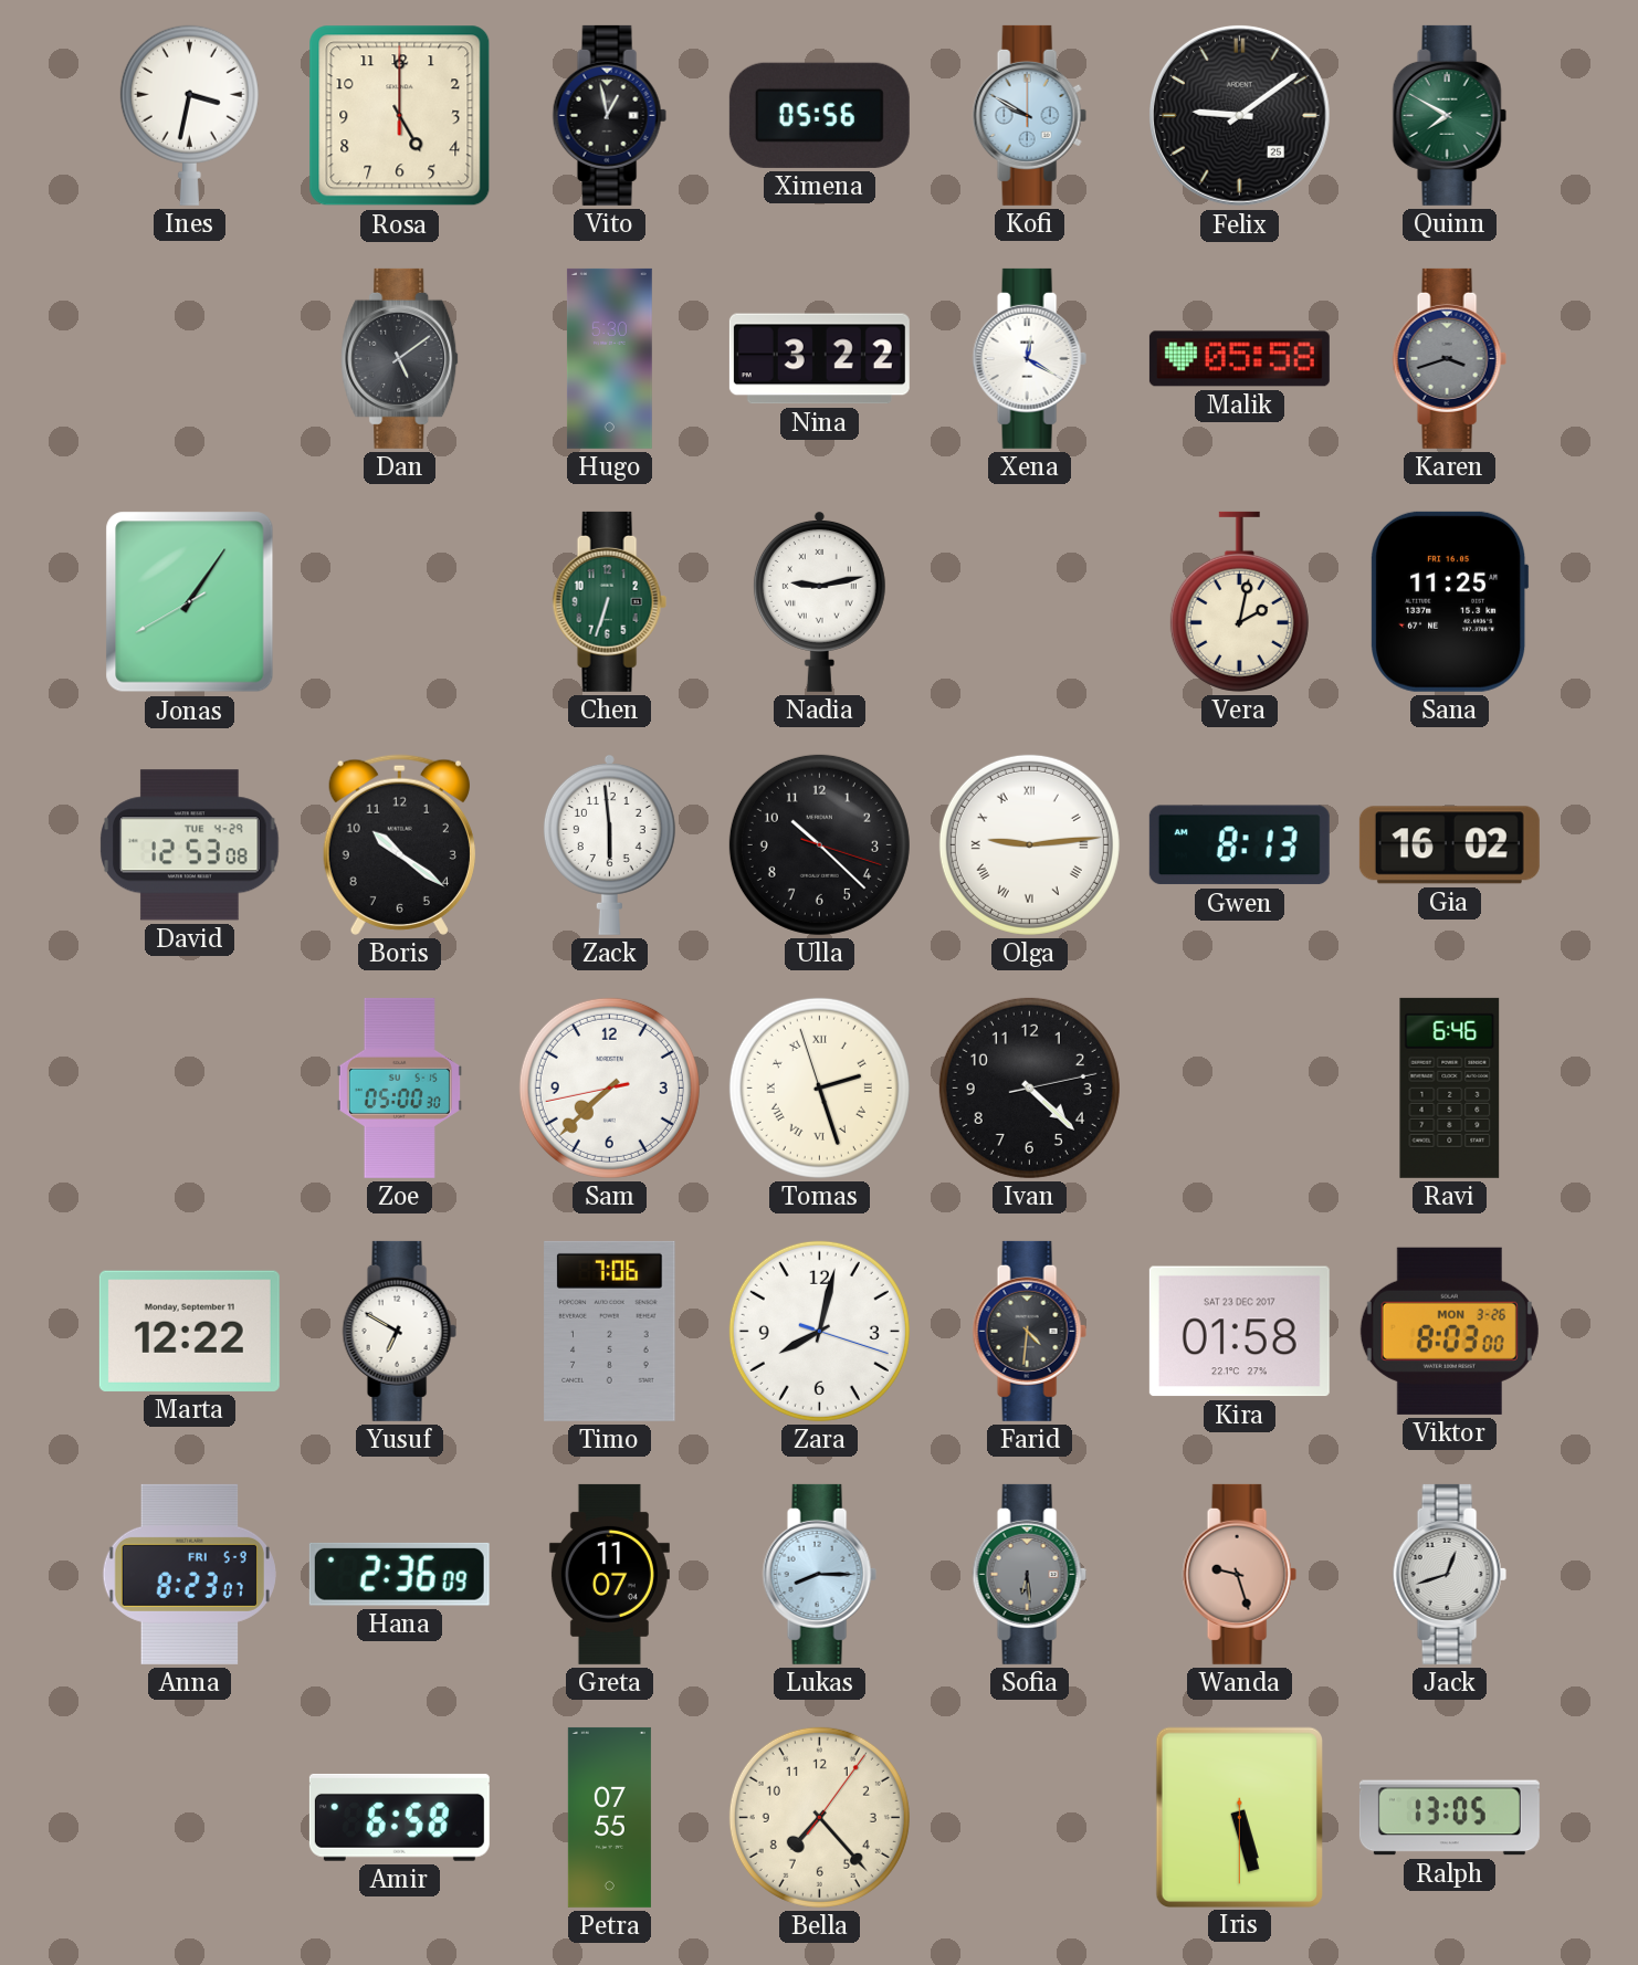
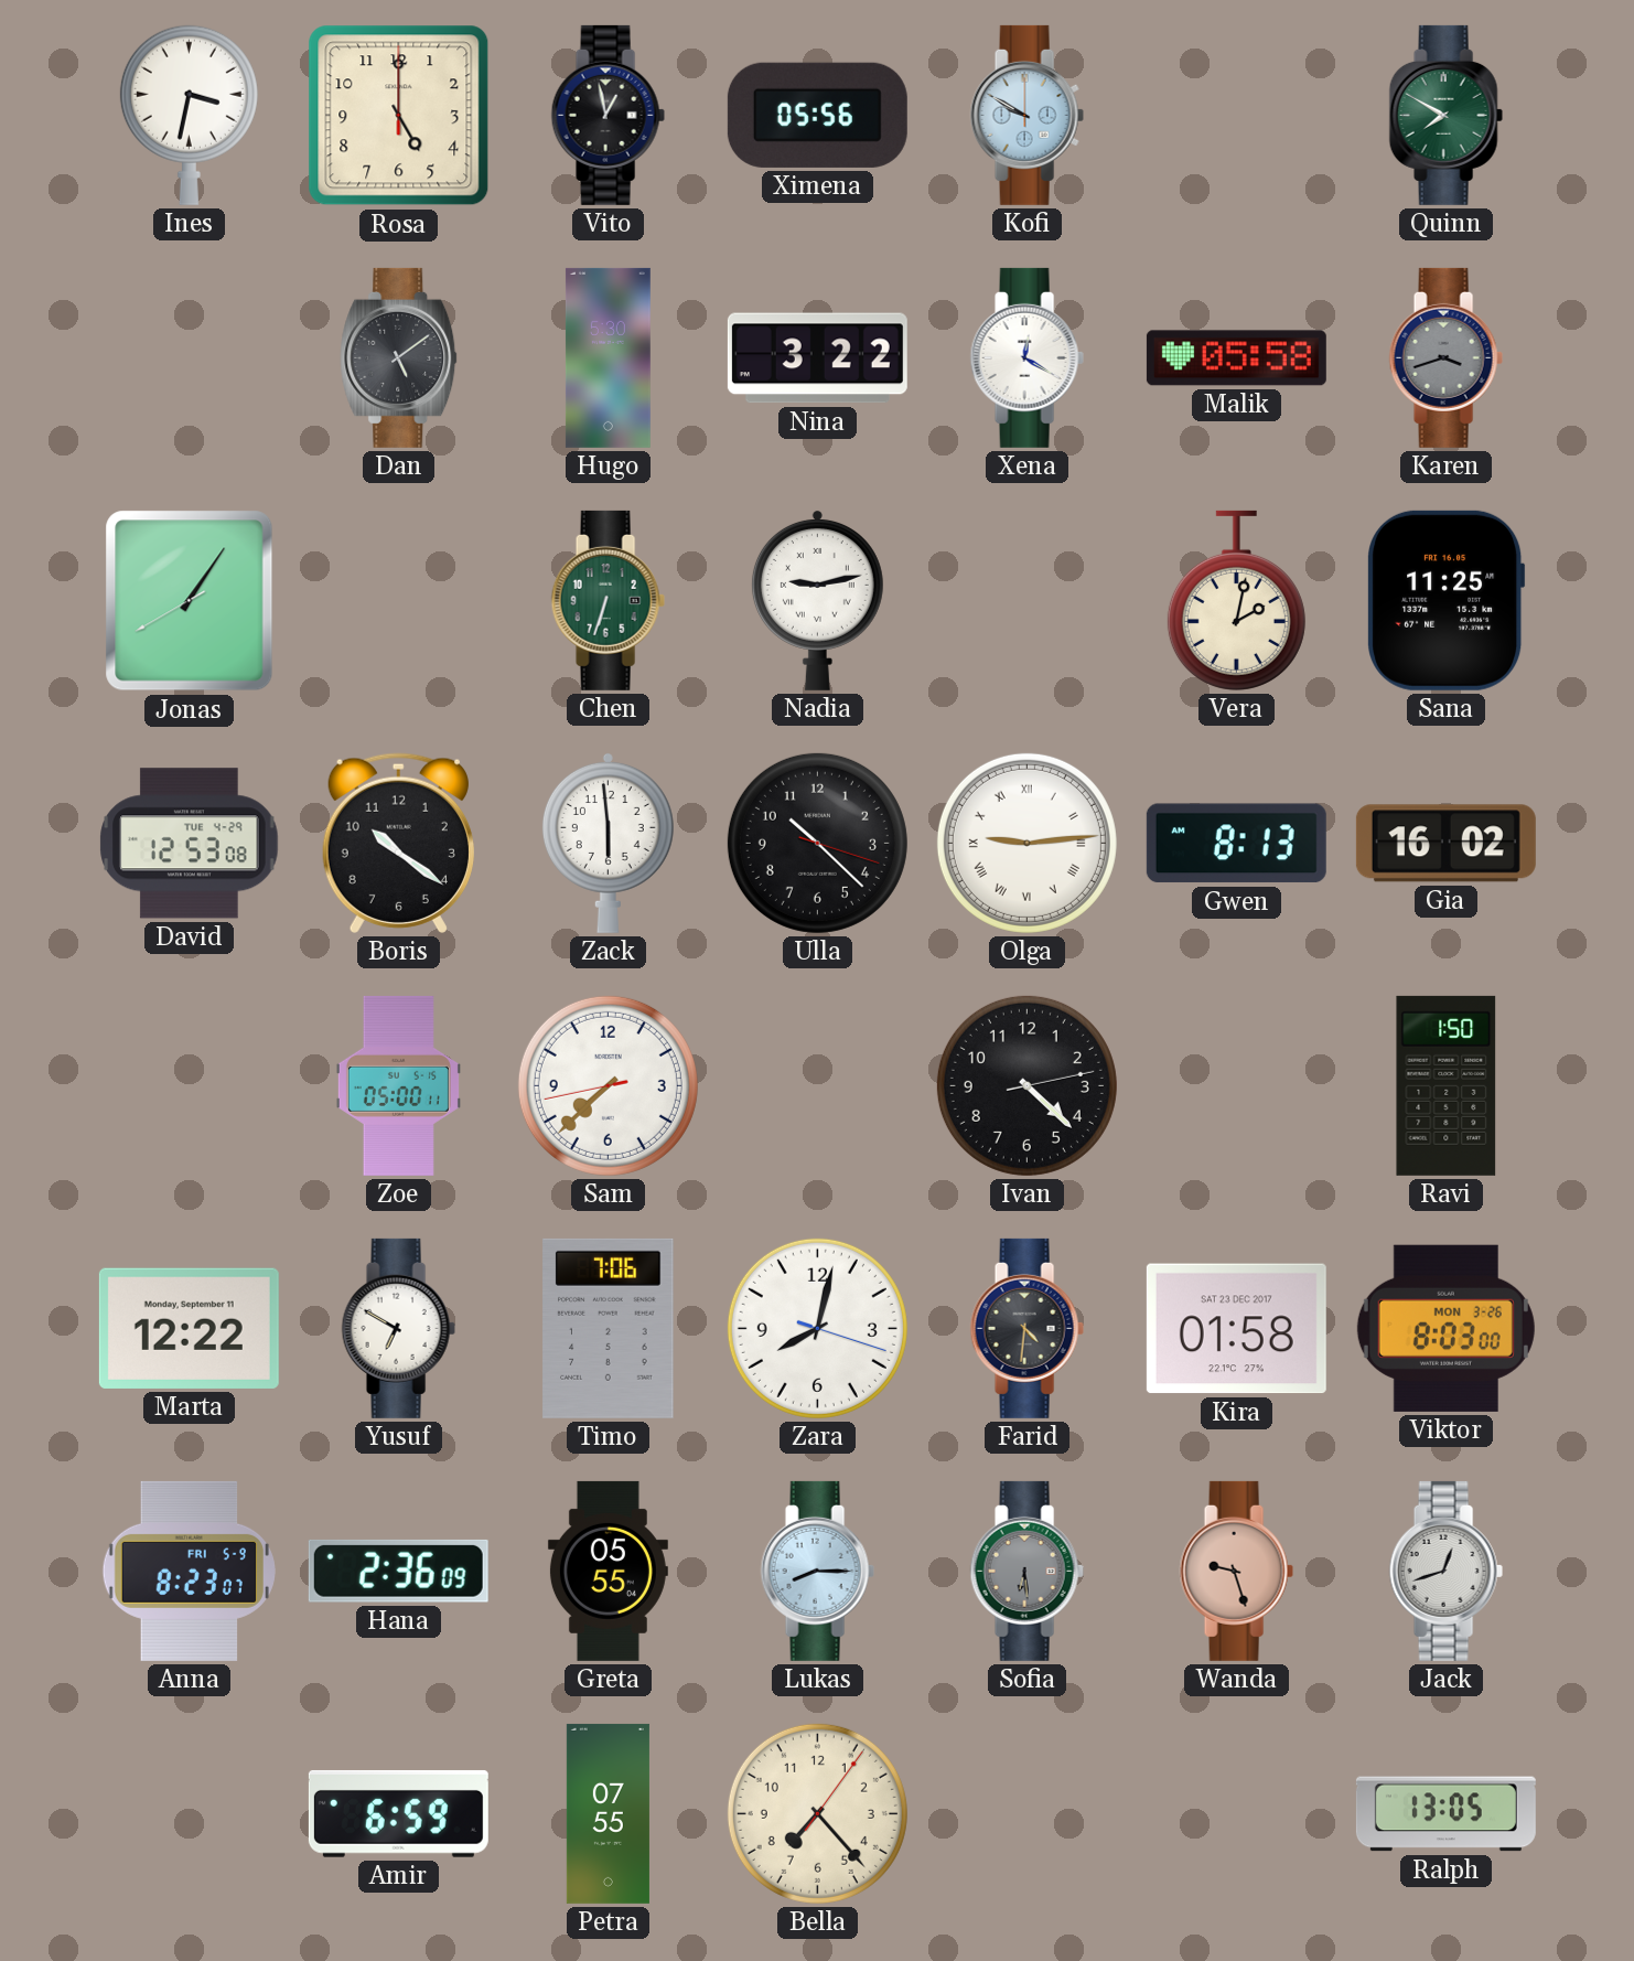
Felix: 9:09 -> none
Zoe: 05:00:30 -> 05:00:11
Tomas: 2:26 -> none
Ravi: 6:46 -> 1:50
Greta: 11:07 -> 05:55
Amir: 6:58 -> 6:59
Iris: 5:27 -> none
